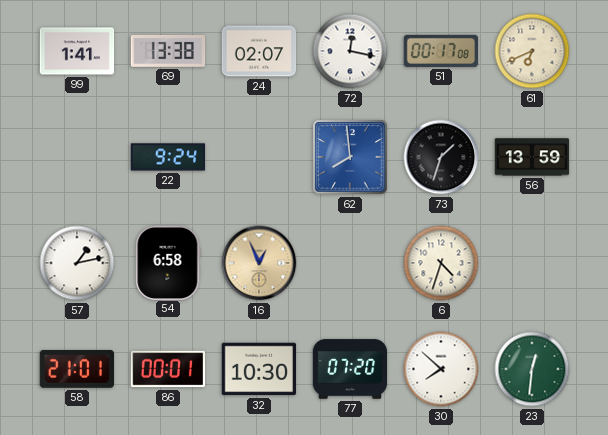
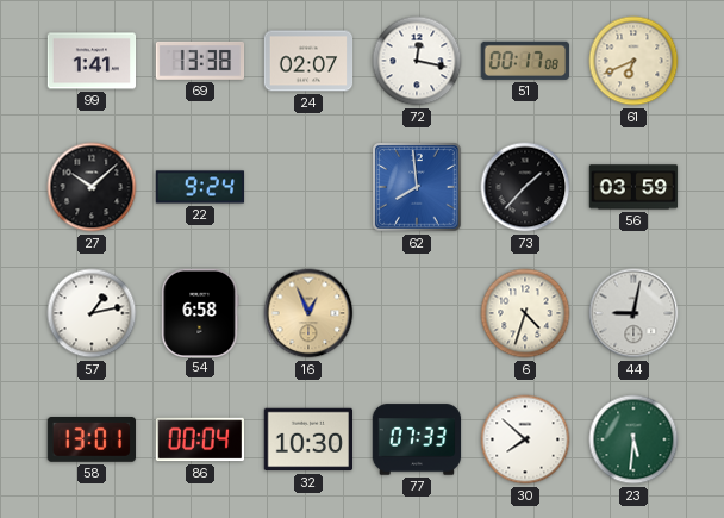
27: none -> 10:08
73: 1:33 -> 1:37
56: 13:59 -> 03:59
44: none -> 9:02
58: 21:01 -> 13:01
86: 00:01 -> 00:04
77: 07:20 -> 07:33
23: 12:31 -> 5:31
